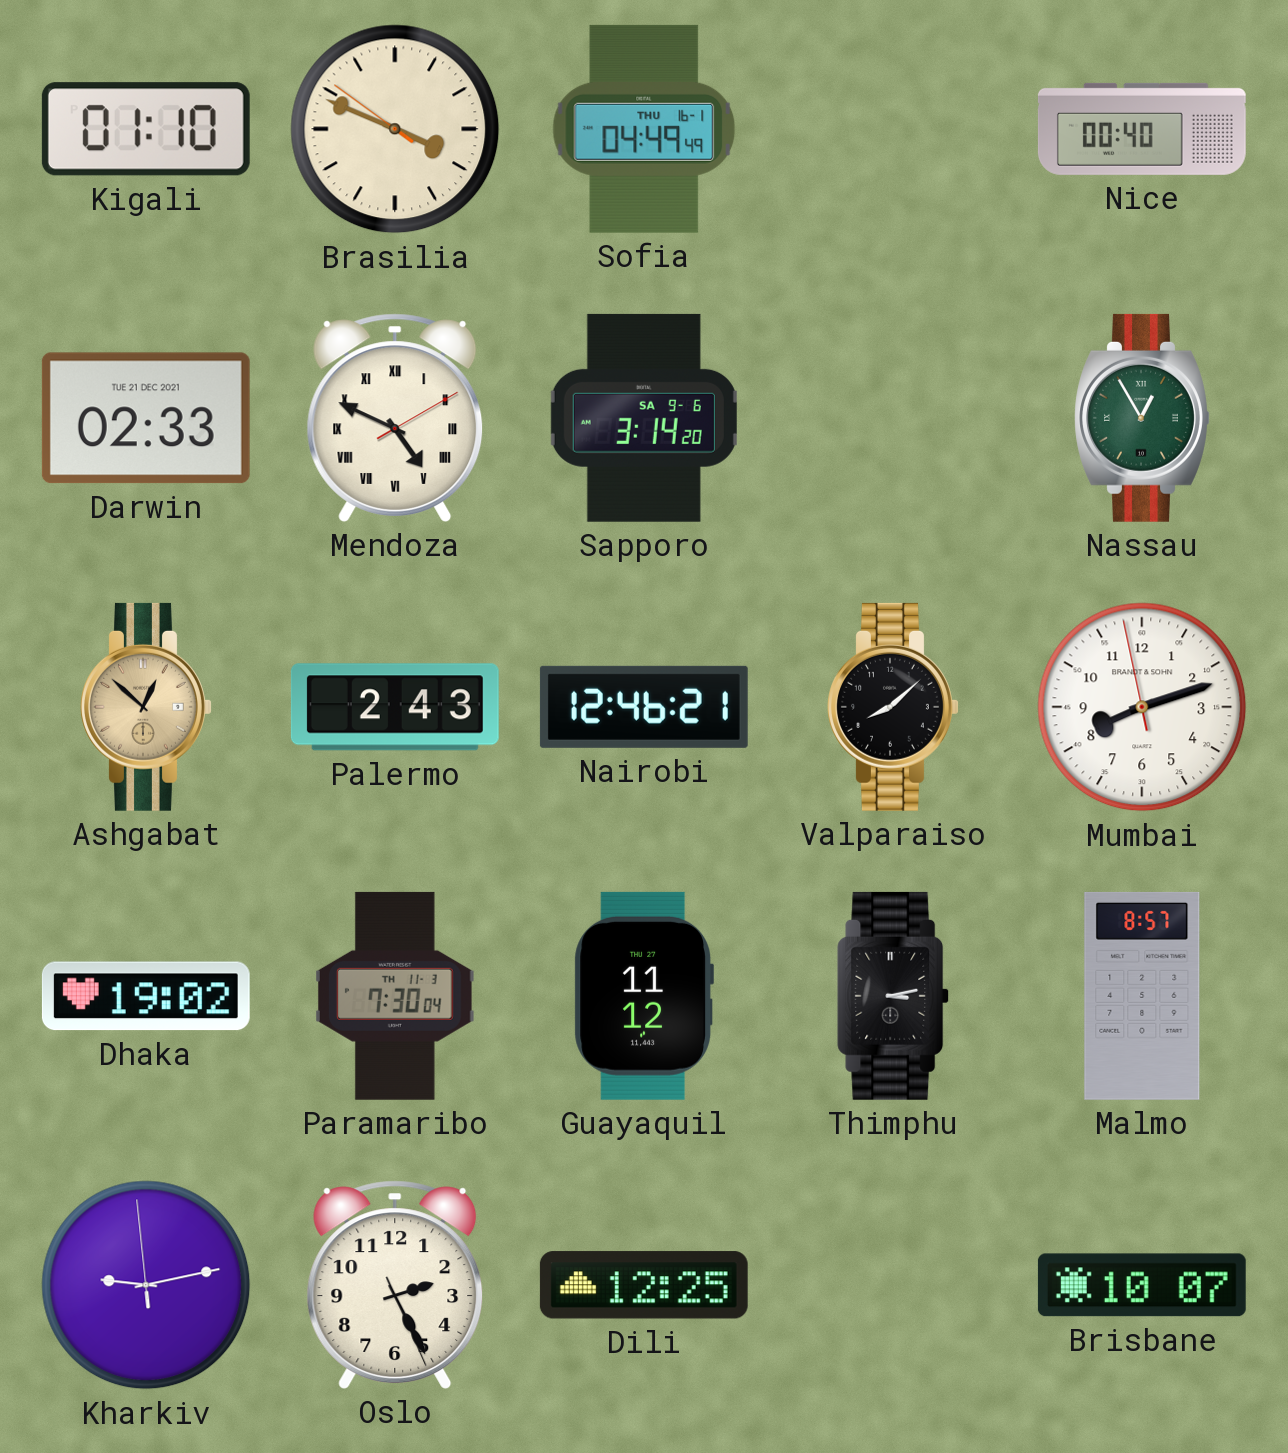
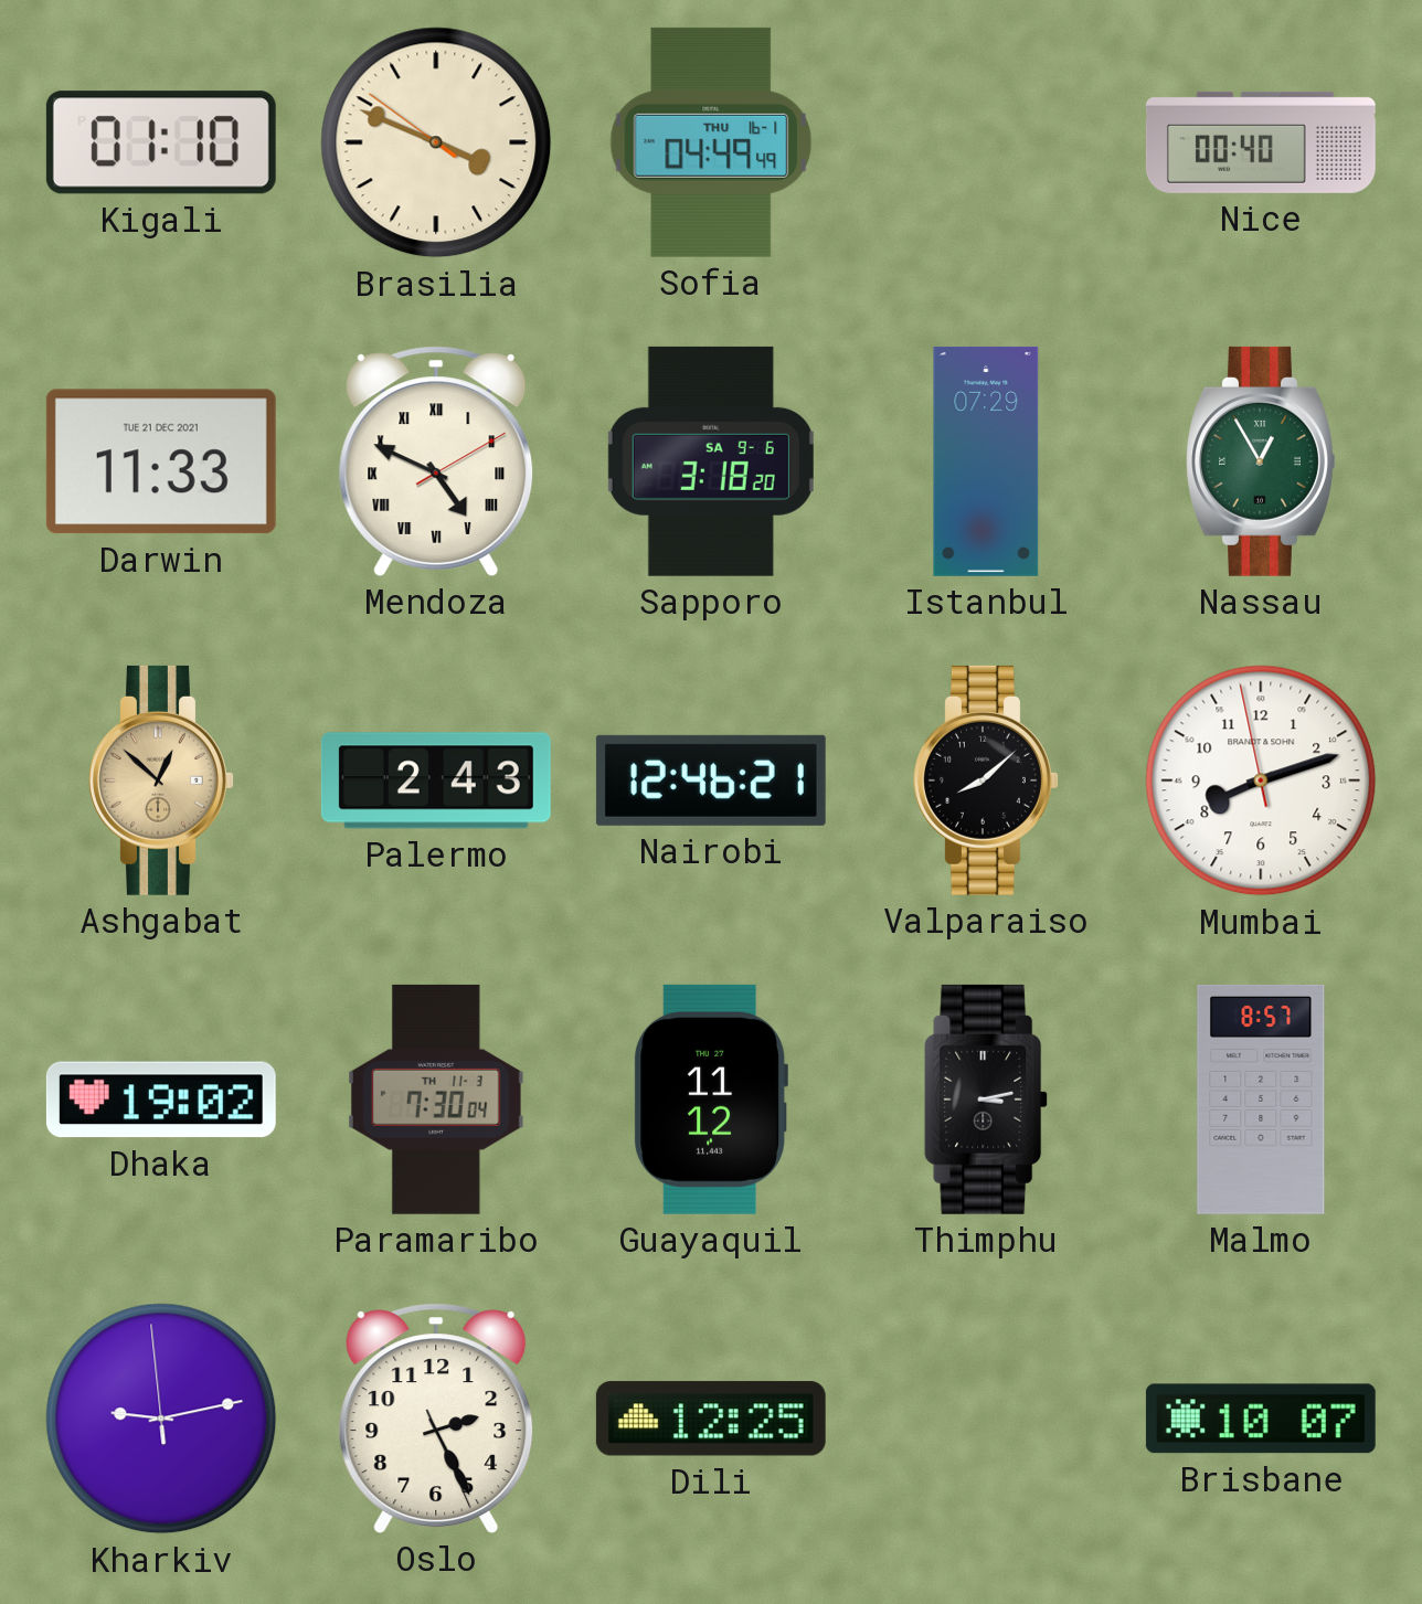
Darwin: 02:33 -> 11:33
Sapporo: 3:14 -> 3:18
Istanbul: none -> 07:29
